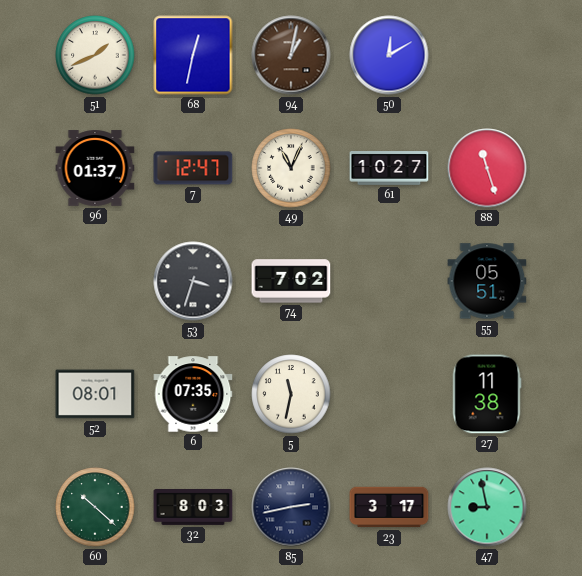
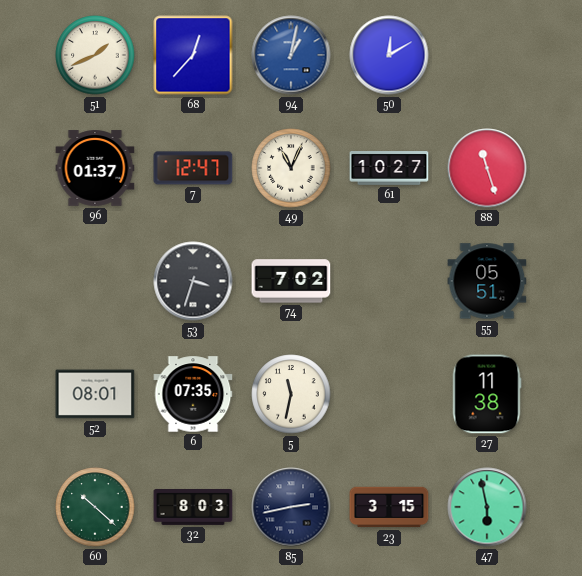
68: 12:32 -> 12:37
94 dial: brown -> blue
23: 3:17 -> 3:15
47: 8:58 -> 5:58
